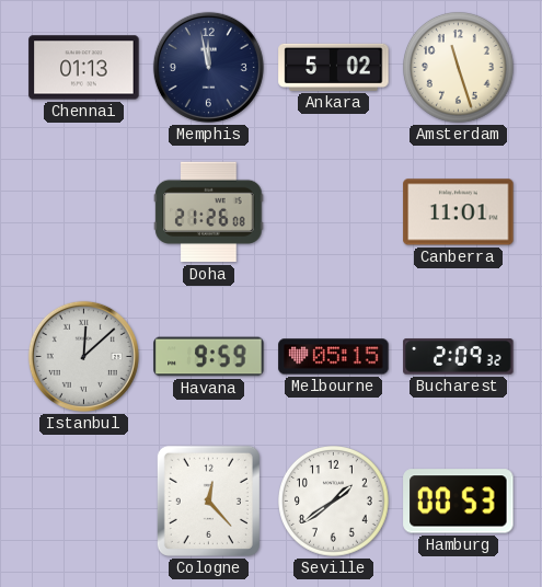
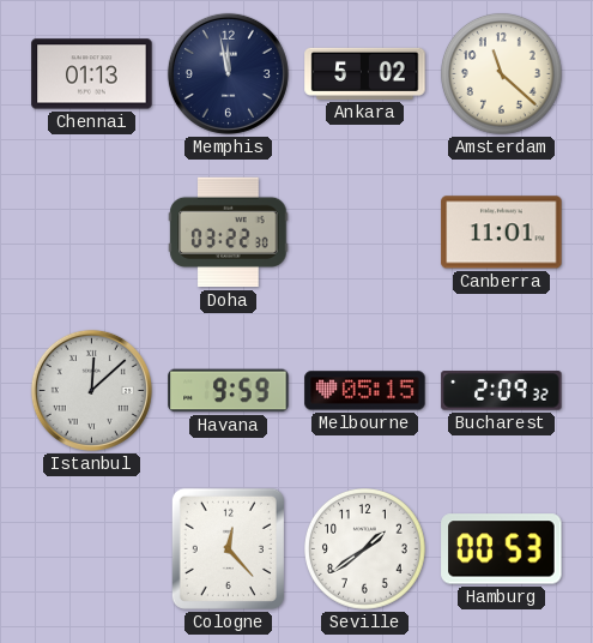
Amsterdam: 11:27 -> 11:22
Doha: 21:26 -> 03:22
